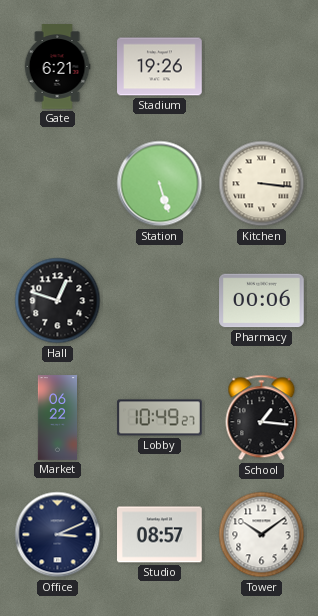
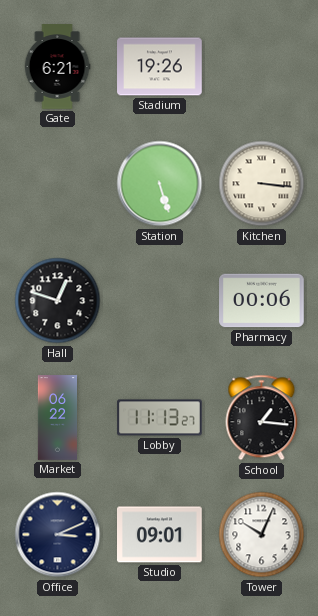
Lobby: 10:49 -> 11:13
Studio: 08:57 -> 09:01
Tower: 10:09 -> 10:04
